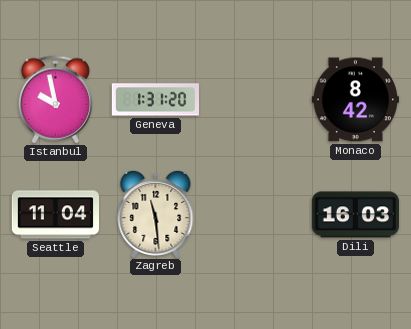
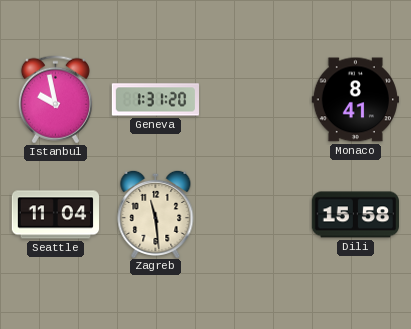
Monaco: 8:42 -> 8:41
Dili: 16:03 -> 15:58
